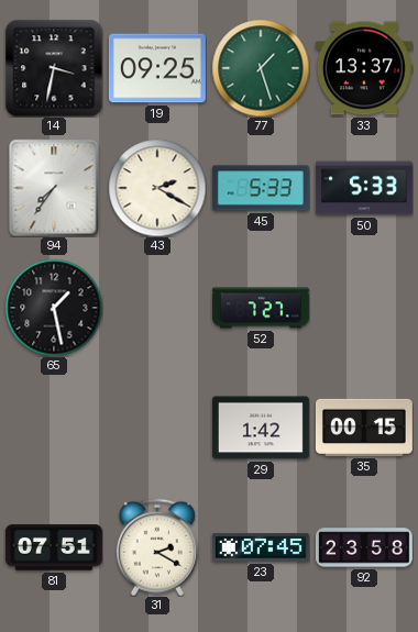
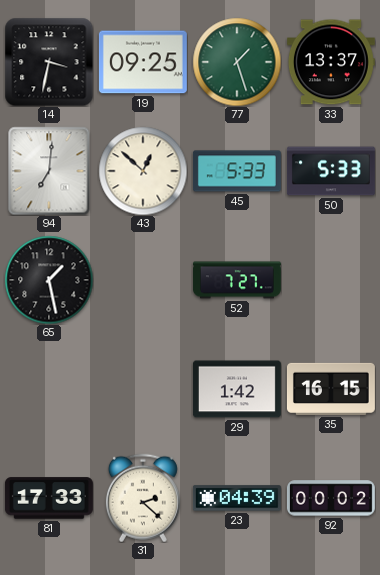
94: 7:36 -> 7:01
43: 2:20 -> 12:52
35: 00:15 -> 16:15
81: 07:51 -> 17:33
31: 2:20 -> 2:22
23: 07:45 -> 04:39
92: 23:58 -> 00:02
